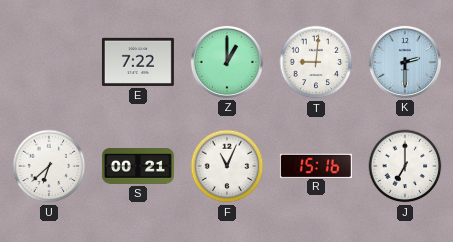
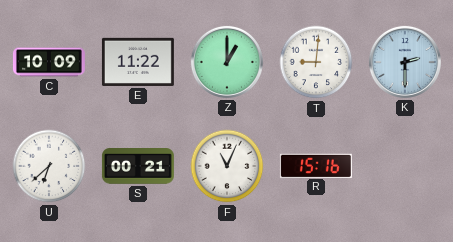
C: none -> 10:09
E: 7:22 -> 11:22
J: 7:00 -> none
